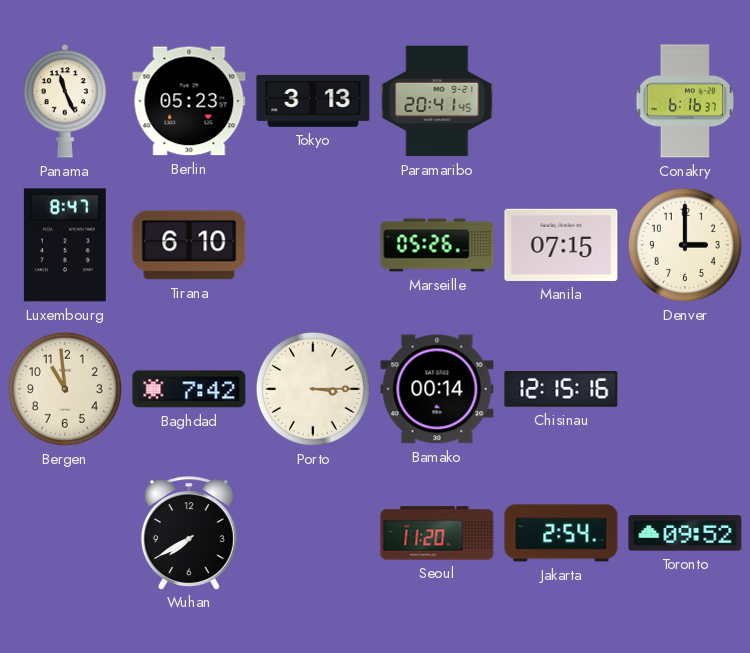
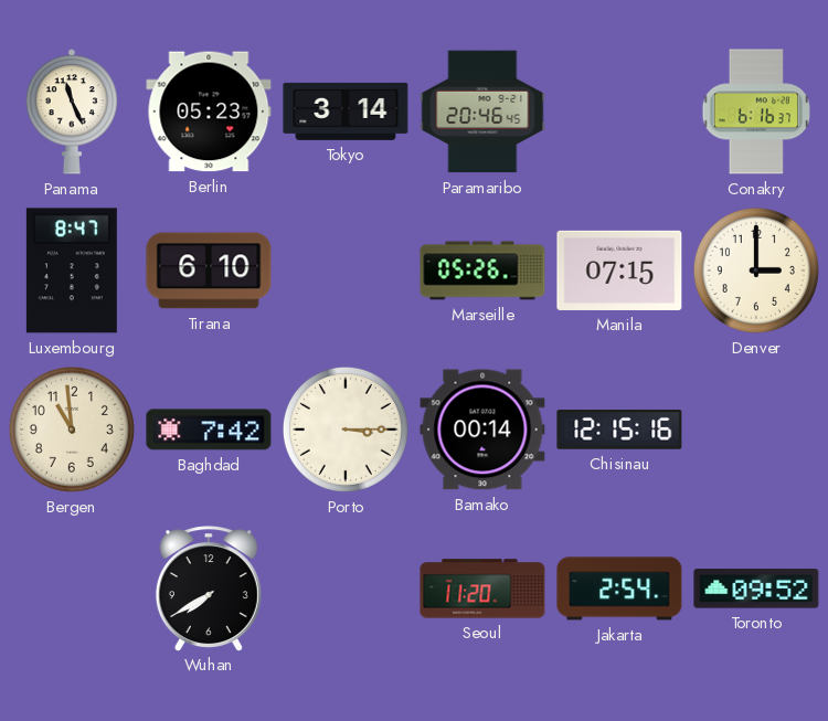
Tokyo: 3:13 -> 3:14
Paramaribo: 20:41 -> 20:46
